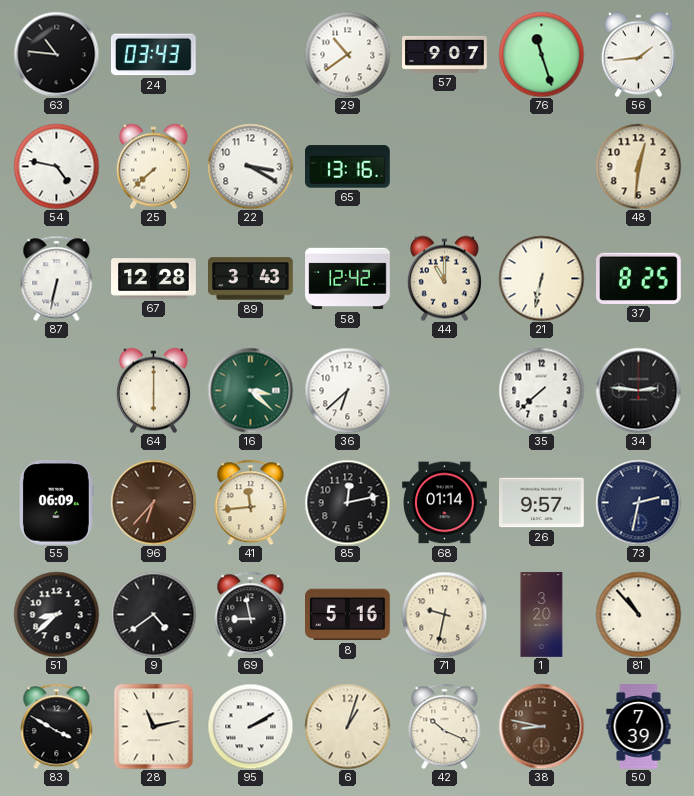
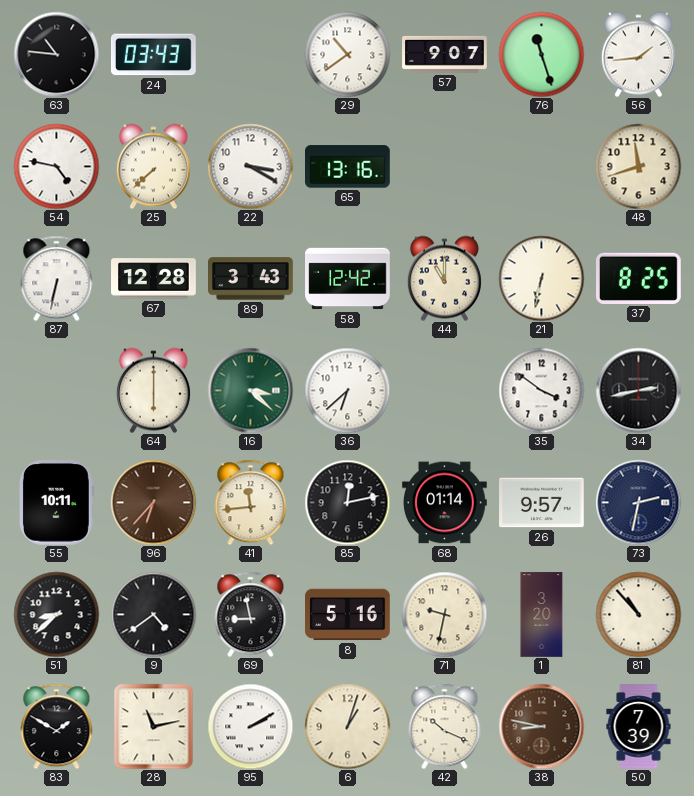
48: 12:31 -> 11:42
35: 7:38 -> 3:51
34: 2:46 -> 2:43
55: 06:09 -> 10:11
83: 3:50 -> 1:50
